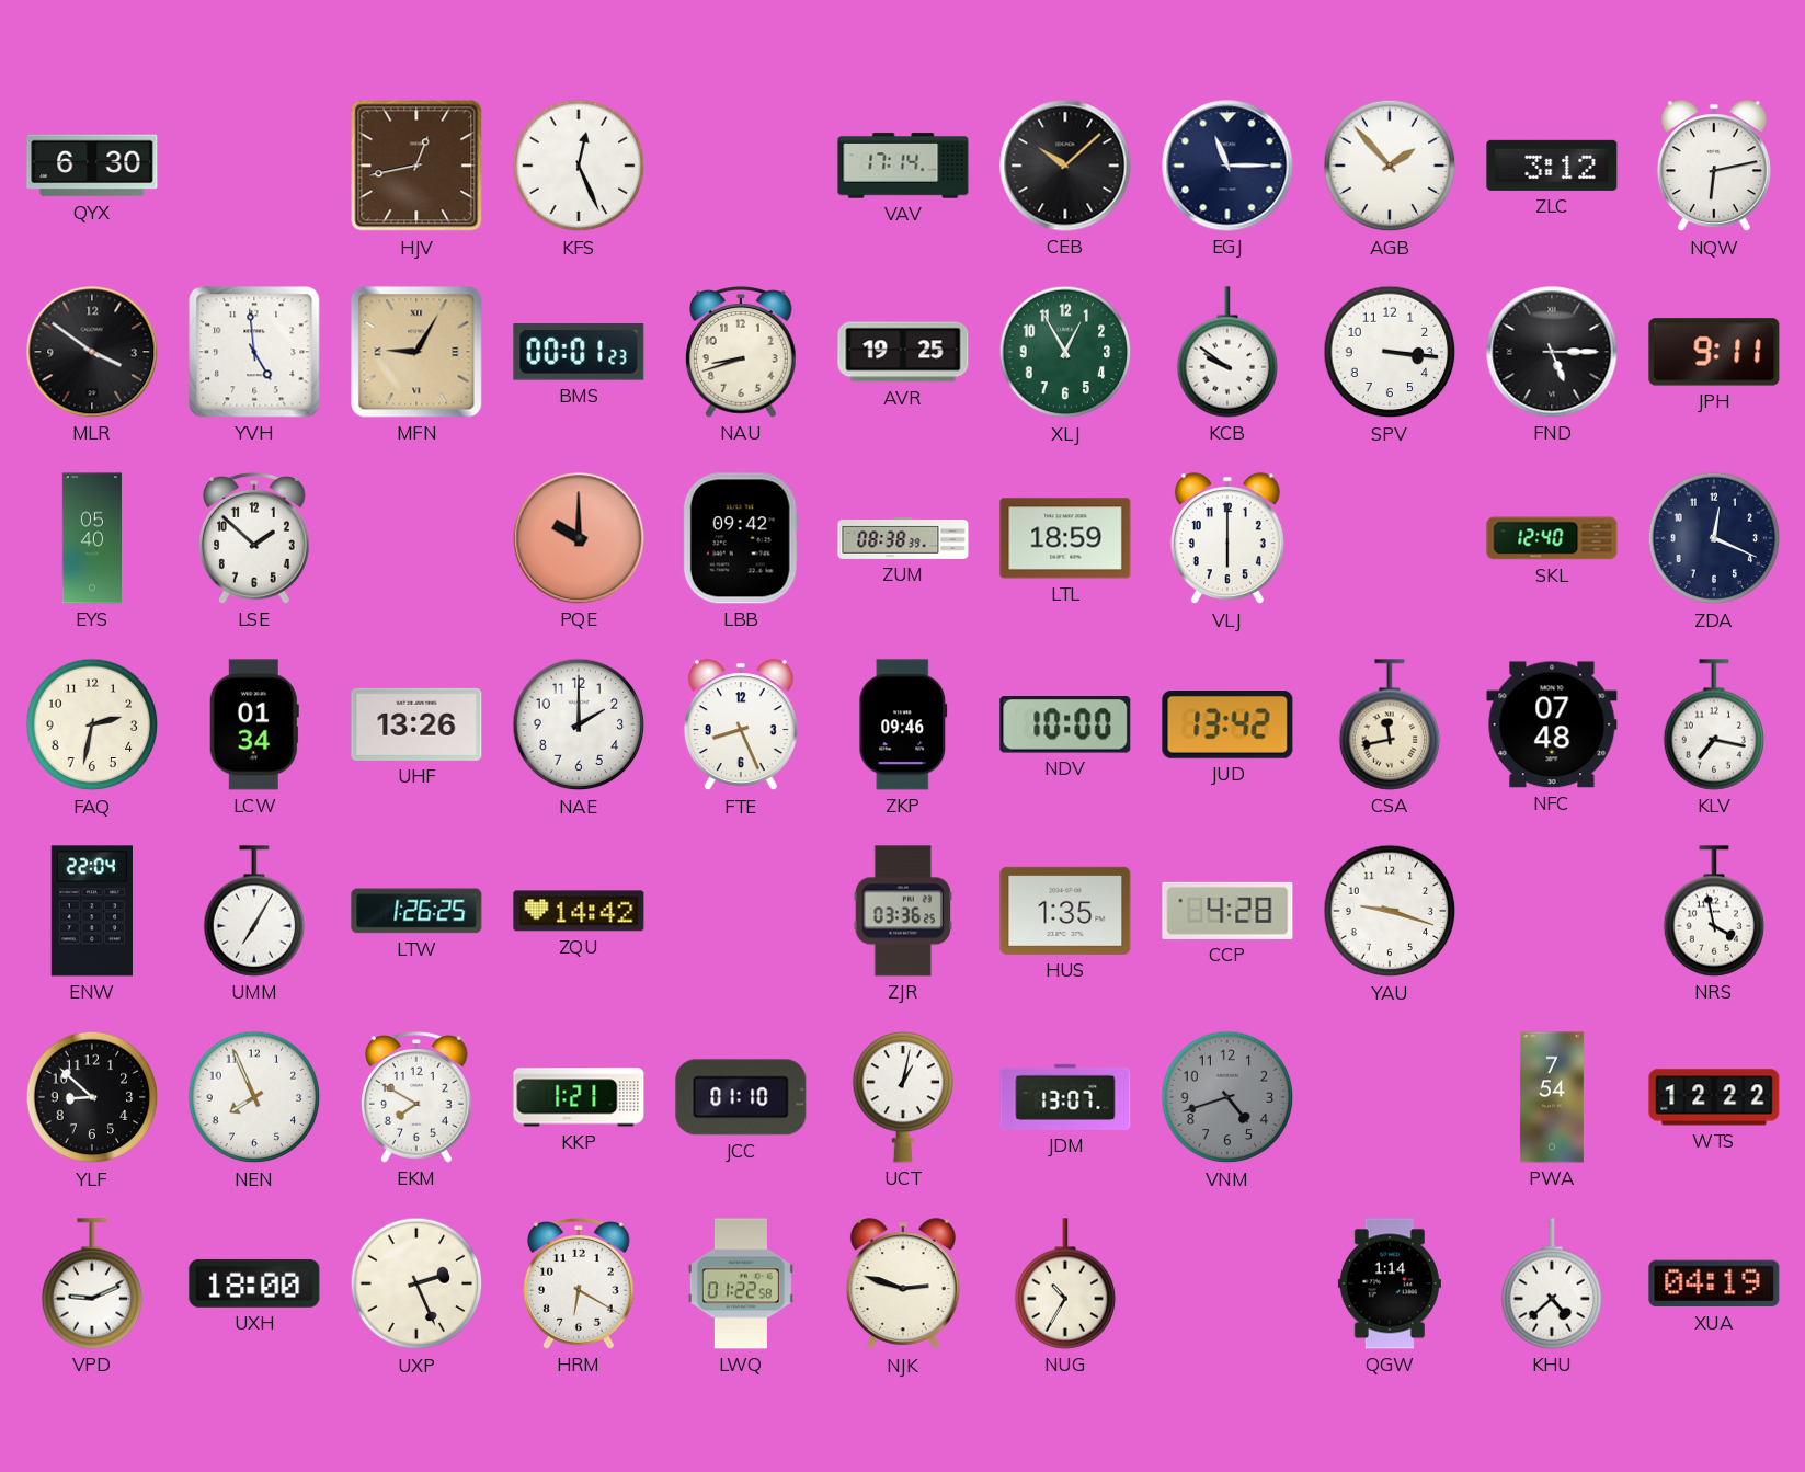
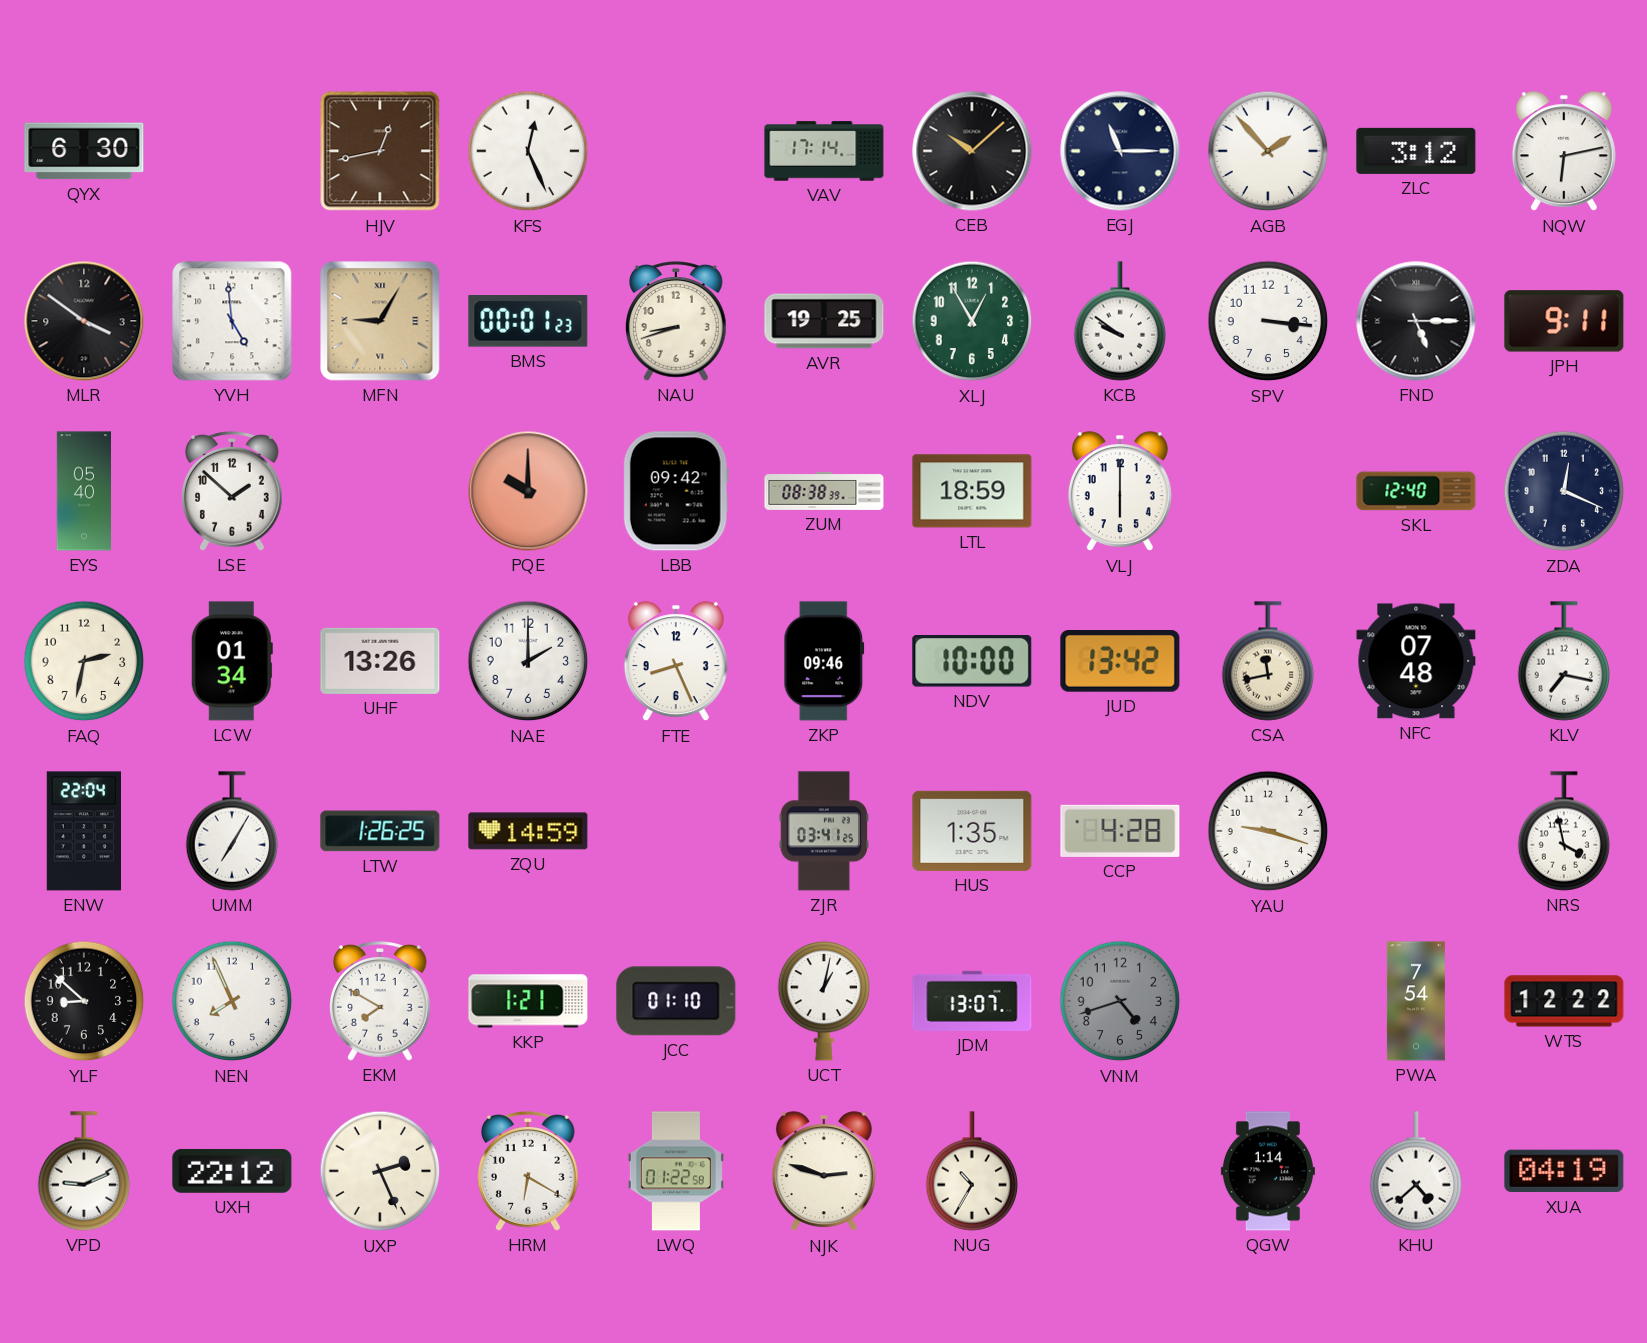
ZQU: 14:42 -> 14:59
ZJR: 03:36 -> 03:41
UXH: 18:00 -> 22:12
